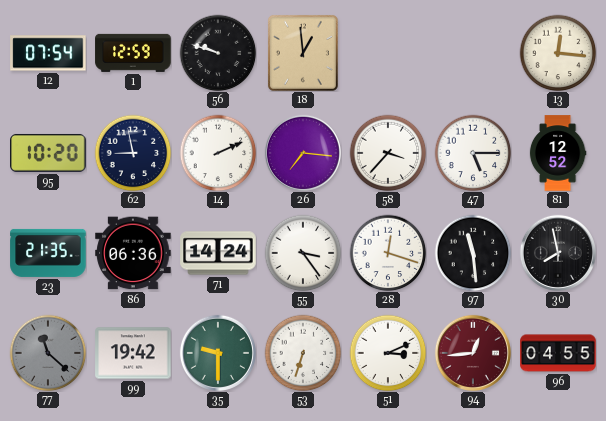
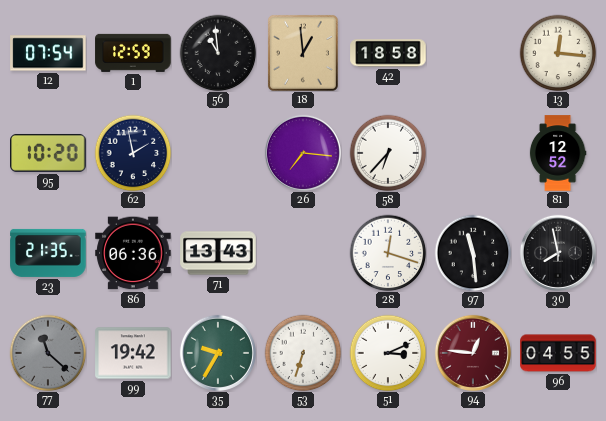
56: 9:48 -> 10:59
42: none -> 18:58
62: 8:58 -> 1:58
14: 2:11 -> none
58: 3:37 -> 6:37
47: 5:15 -> none
71: 14:24 -> 13:43
55: 3:24 -> none
35: 9:30 -> 9:35
94: 12:44 -> 12:46
